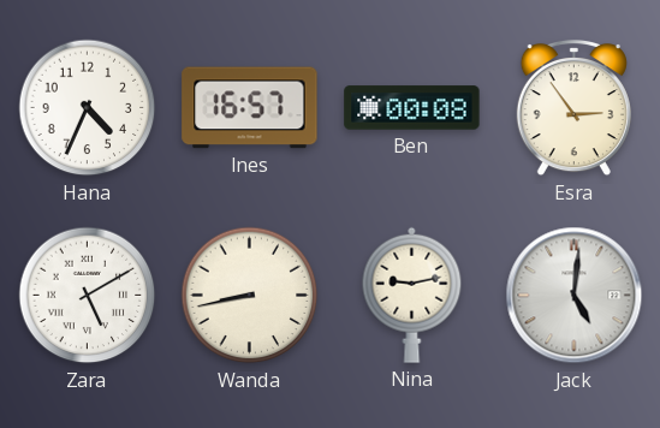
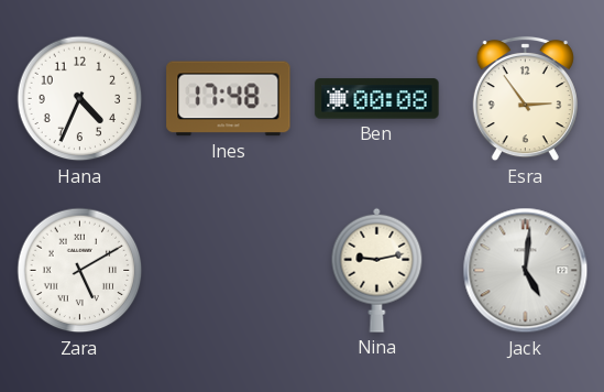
Ines: 16:57 -> 17:48
Wanda: 8:43 -> none
